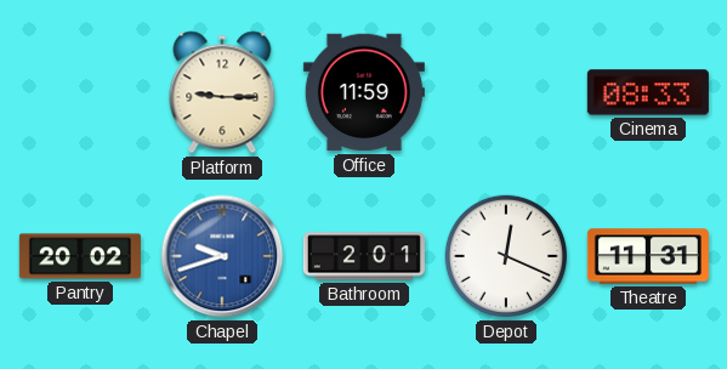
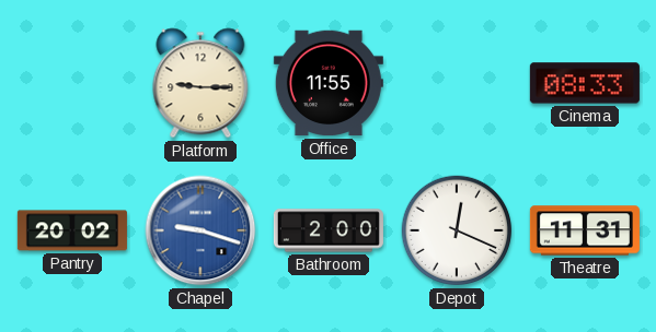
Office: 11:59 -> 11:55
Chapel: 9:42 -> 9:18
Bathroom: 2:01 -> 2:00
